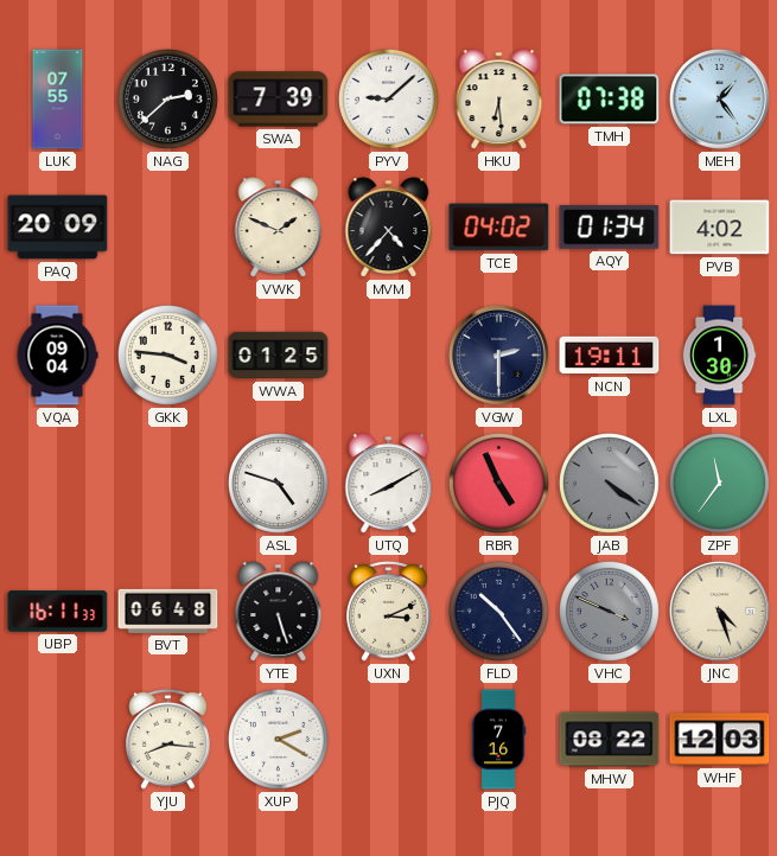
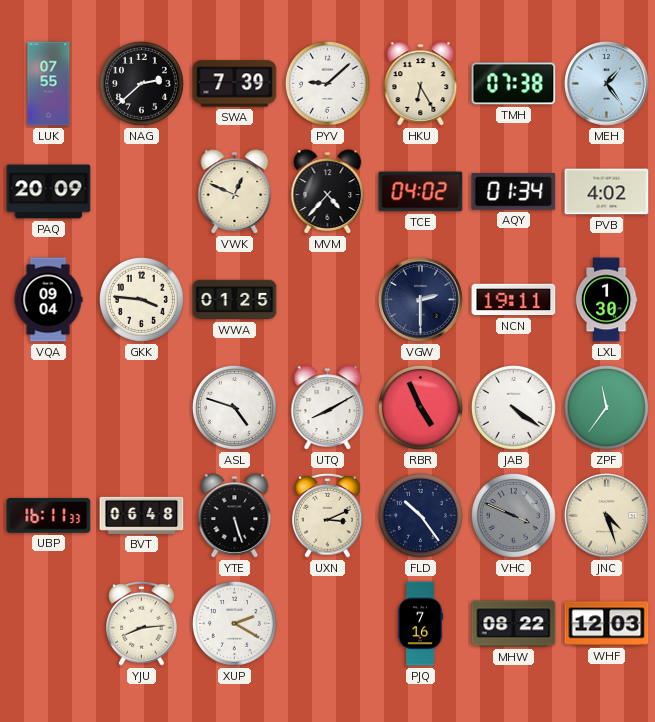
HKU: 6:29 -> 6:25
VWK: 1:49 -> 12:49
JAB dial: grey -> white
YJU: 8:16 -> 8:14
